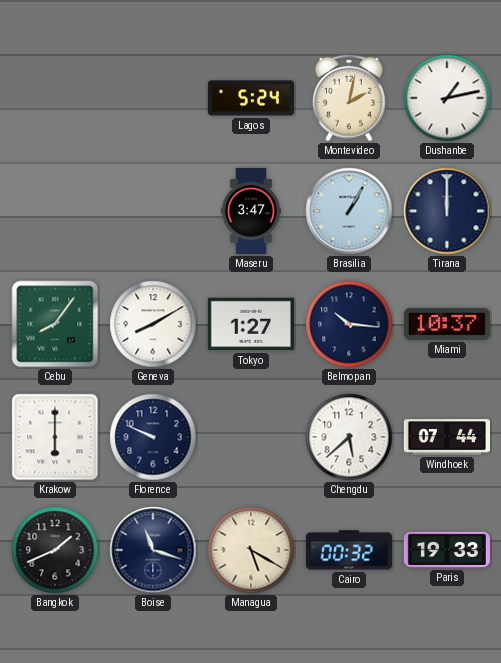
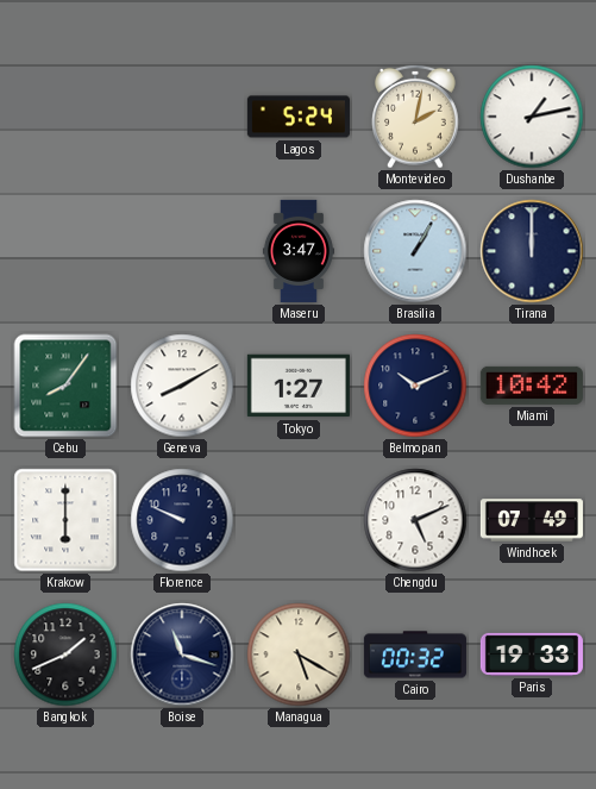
Belmopan: 10:16 -> 10:11
Miami: 10:37 -> 10:42
Chengdu: 5:38 -> 5:11
Windhoek: 07:44 -> 07:49
